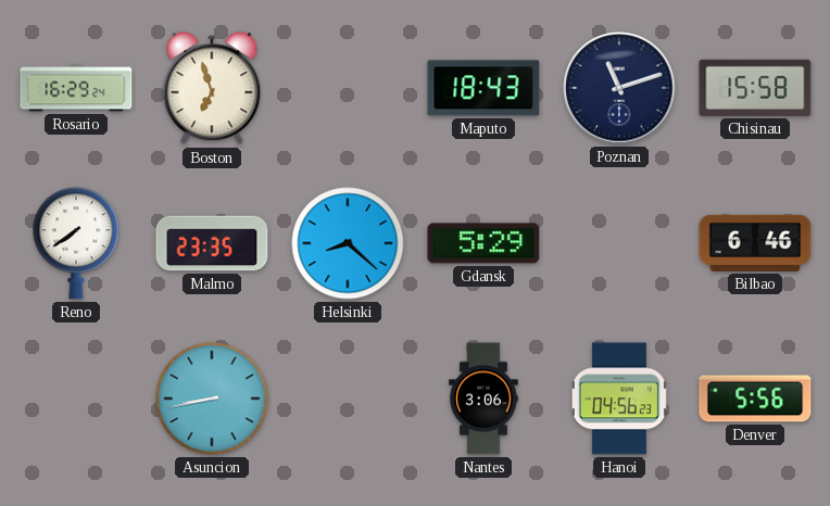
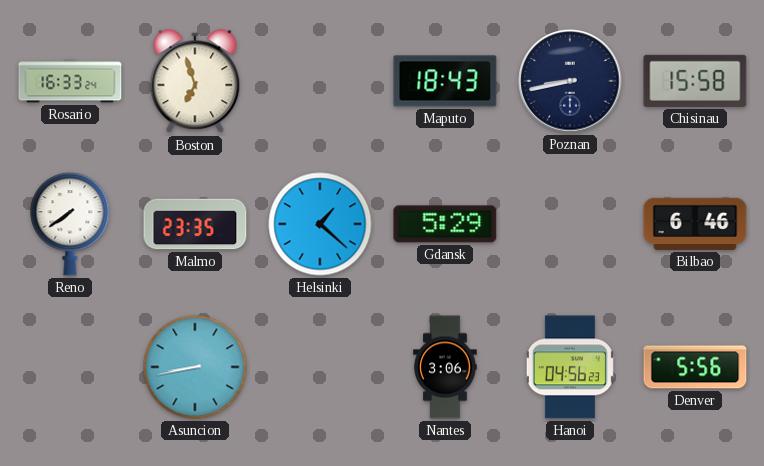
Rosario: 16:29 -> 16:33
Poznan: 11:12 -> 8:43
Helsinki: 8:22 -> 1:22
